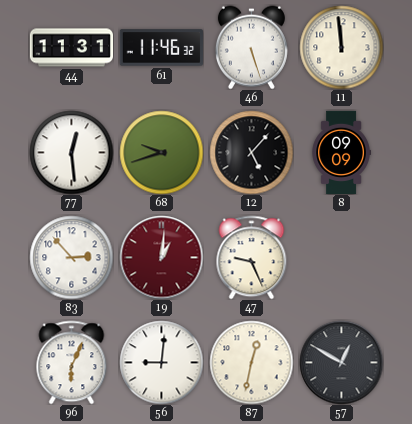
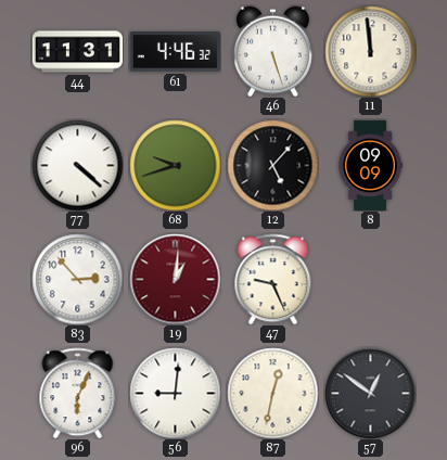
61: 11:46 -> 4:46
77: 12:29 -> 4:22
57: 12:50 -> 12:51
